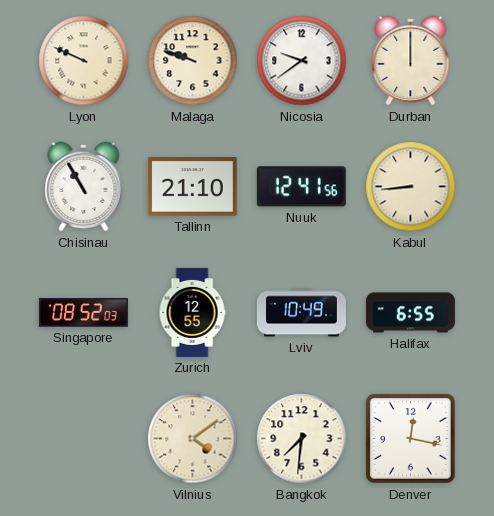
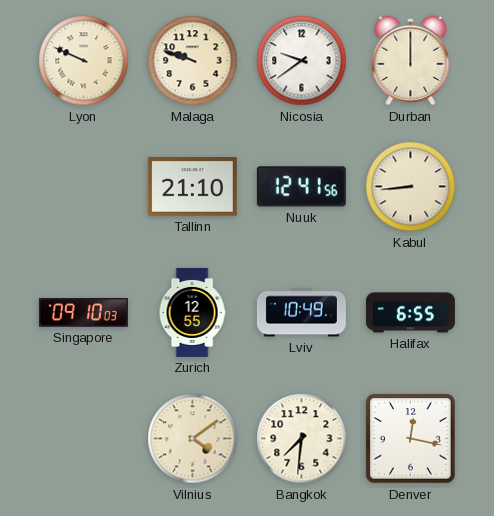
Chisinau: 10:55 -> none
Singapore: 08:52 -> 09:10
